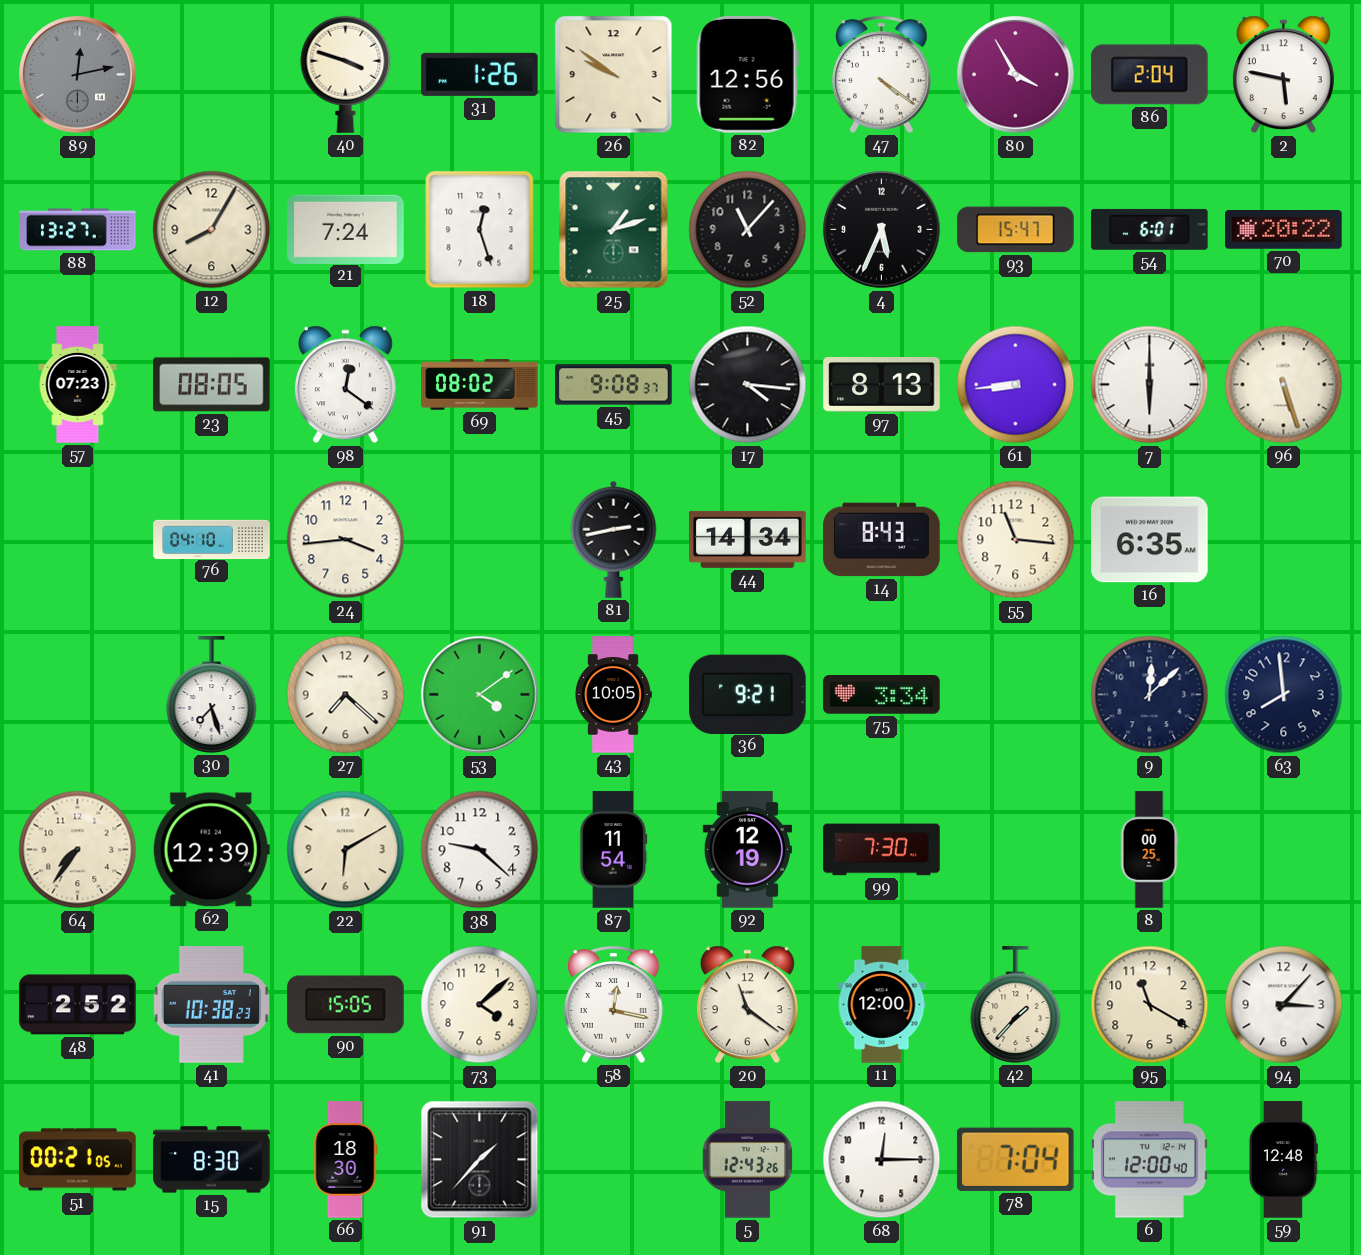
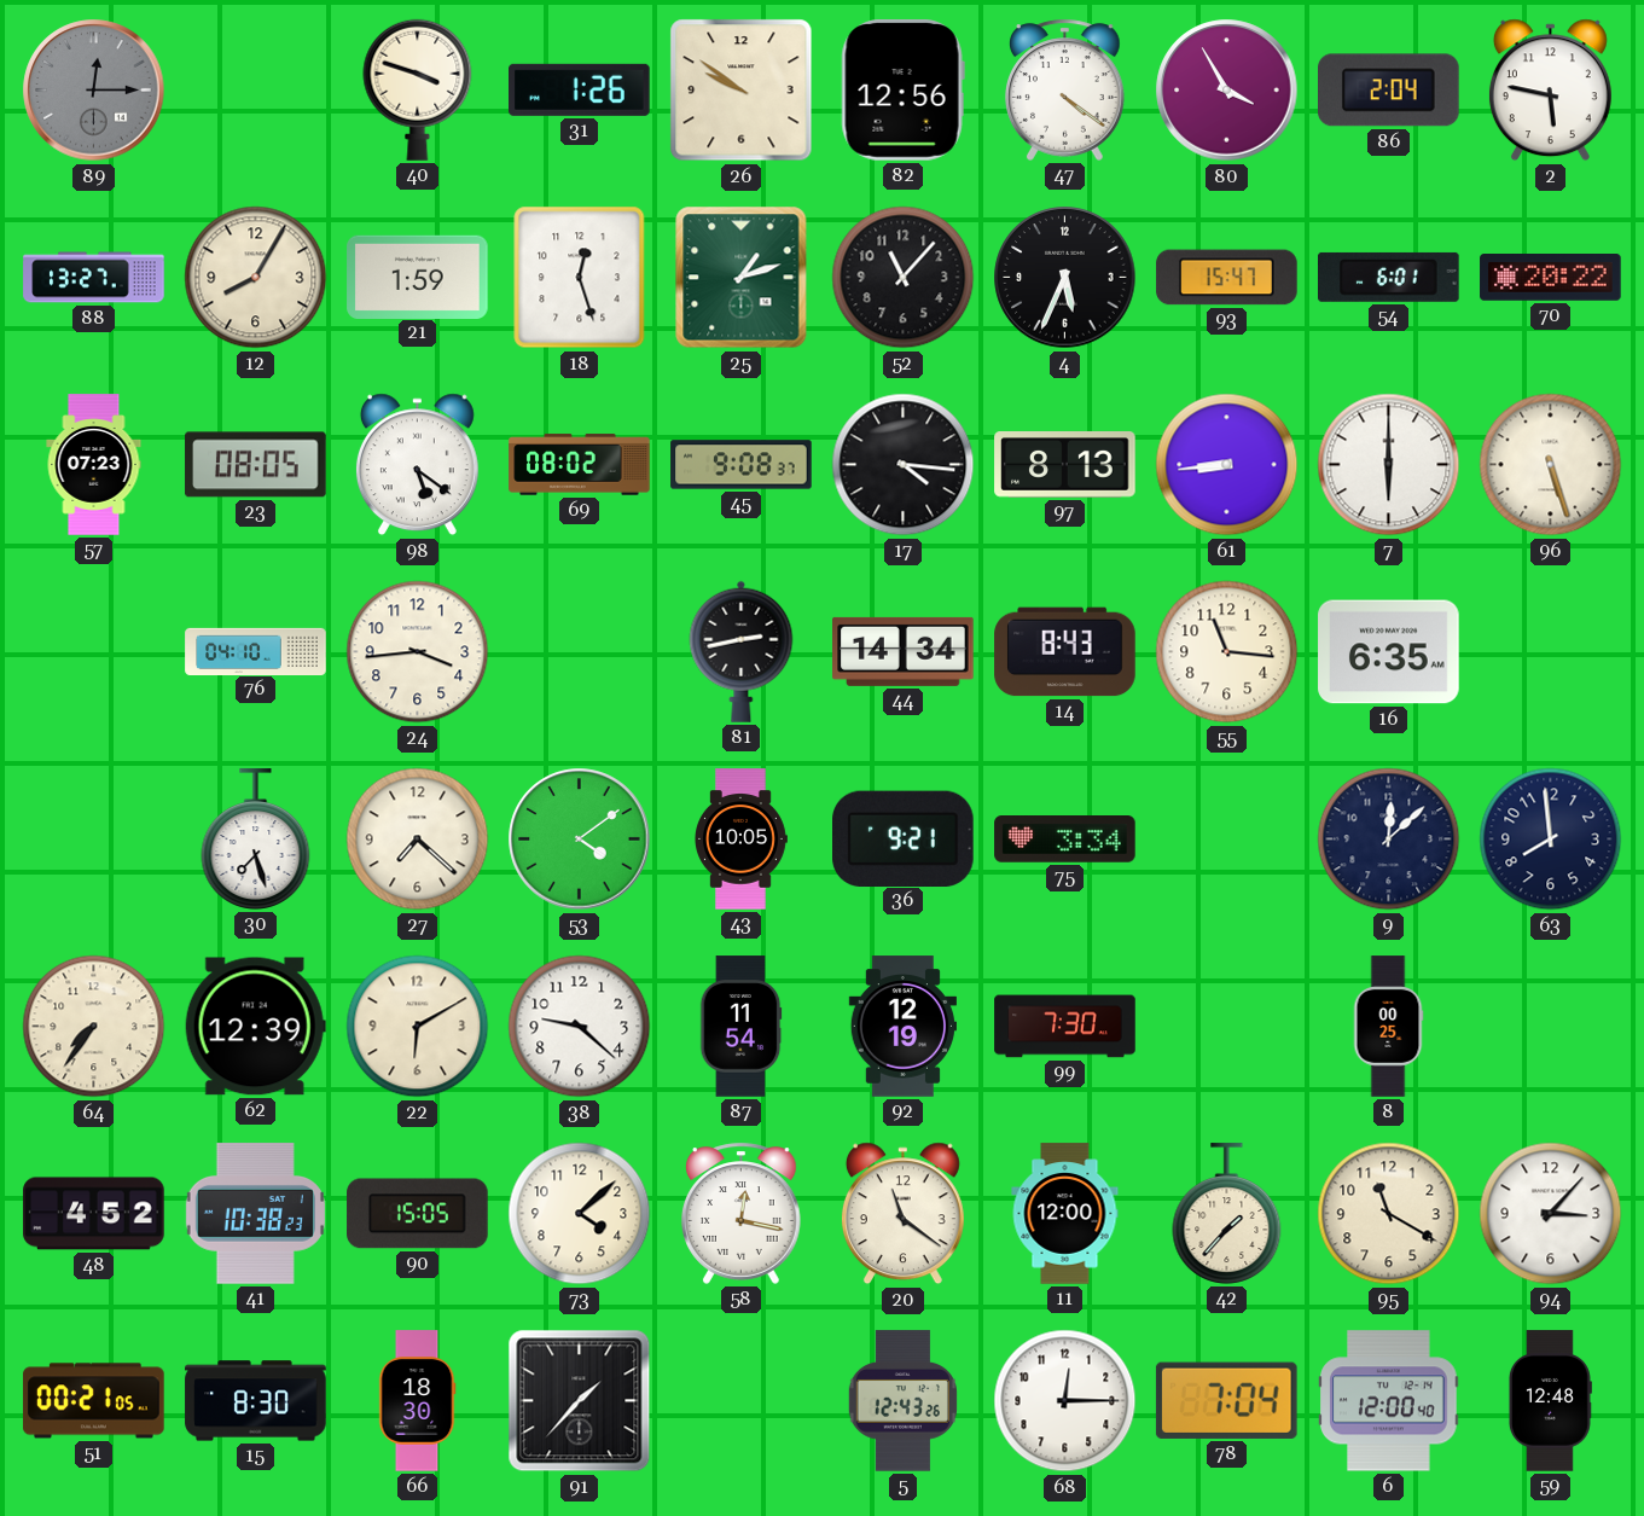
89: 12:13 -> 12:15
21: 7:24 -> 1:59
98: 12:21 -> 5:21
48: 2:52 -> 4:52
